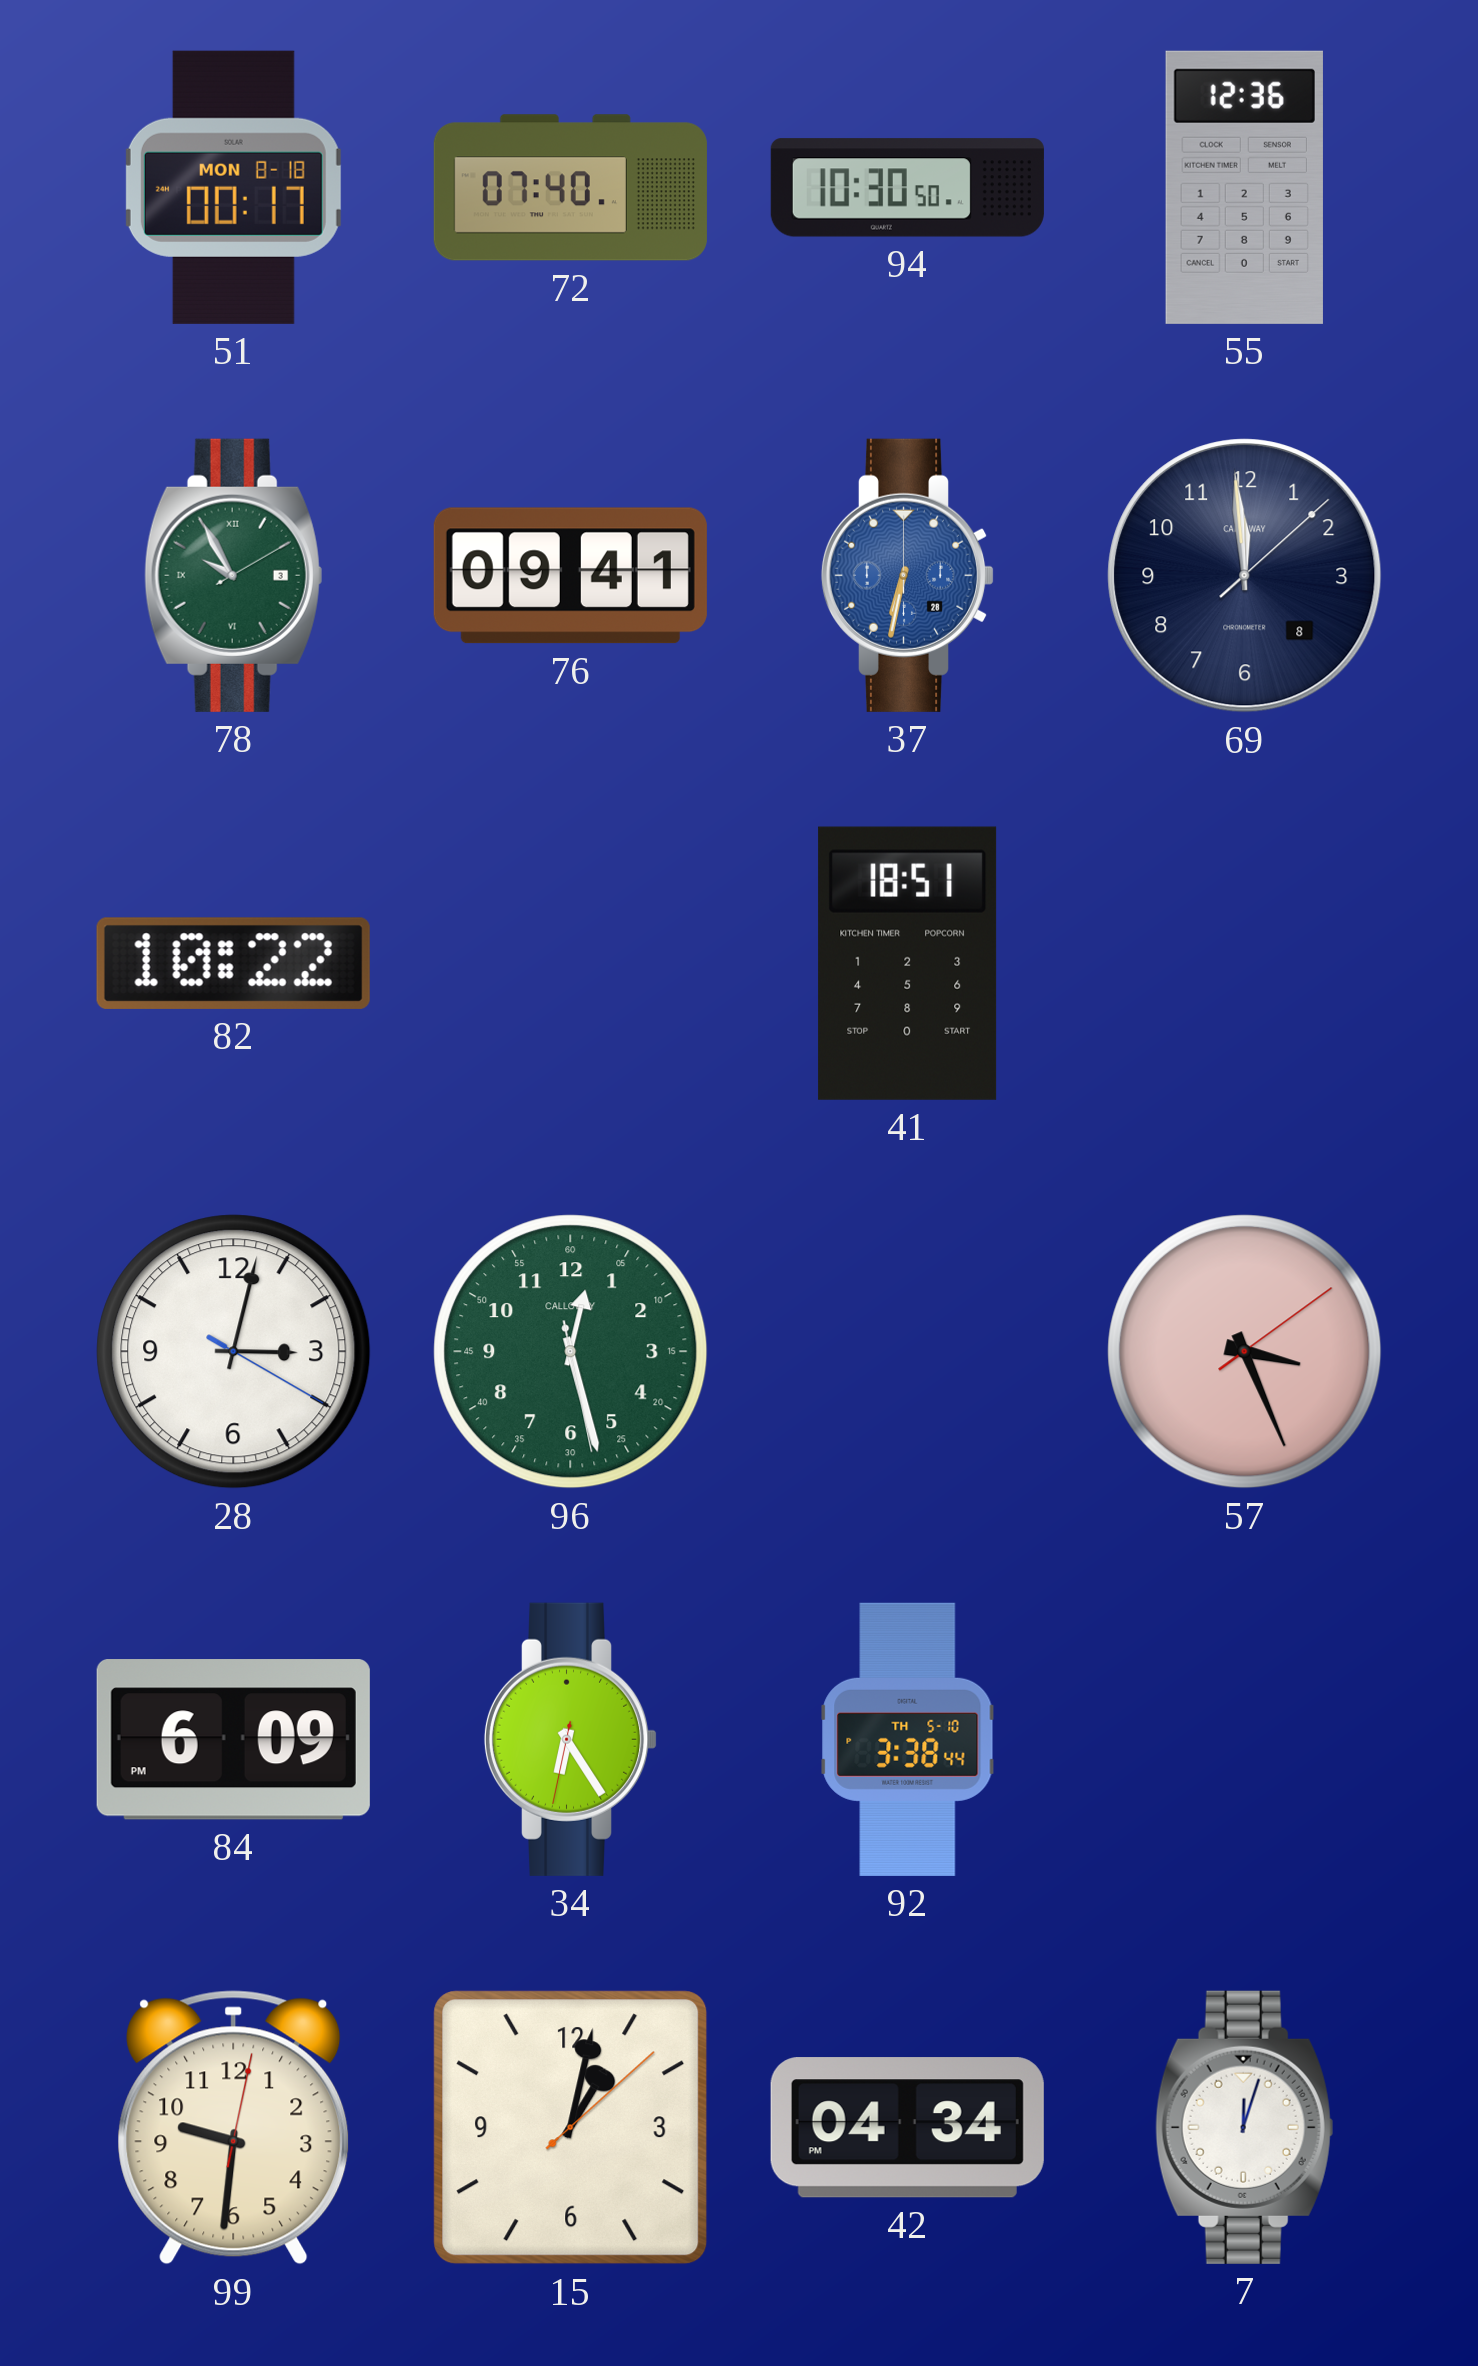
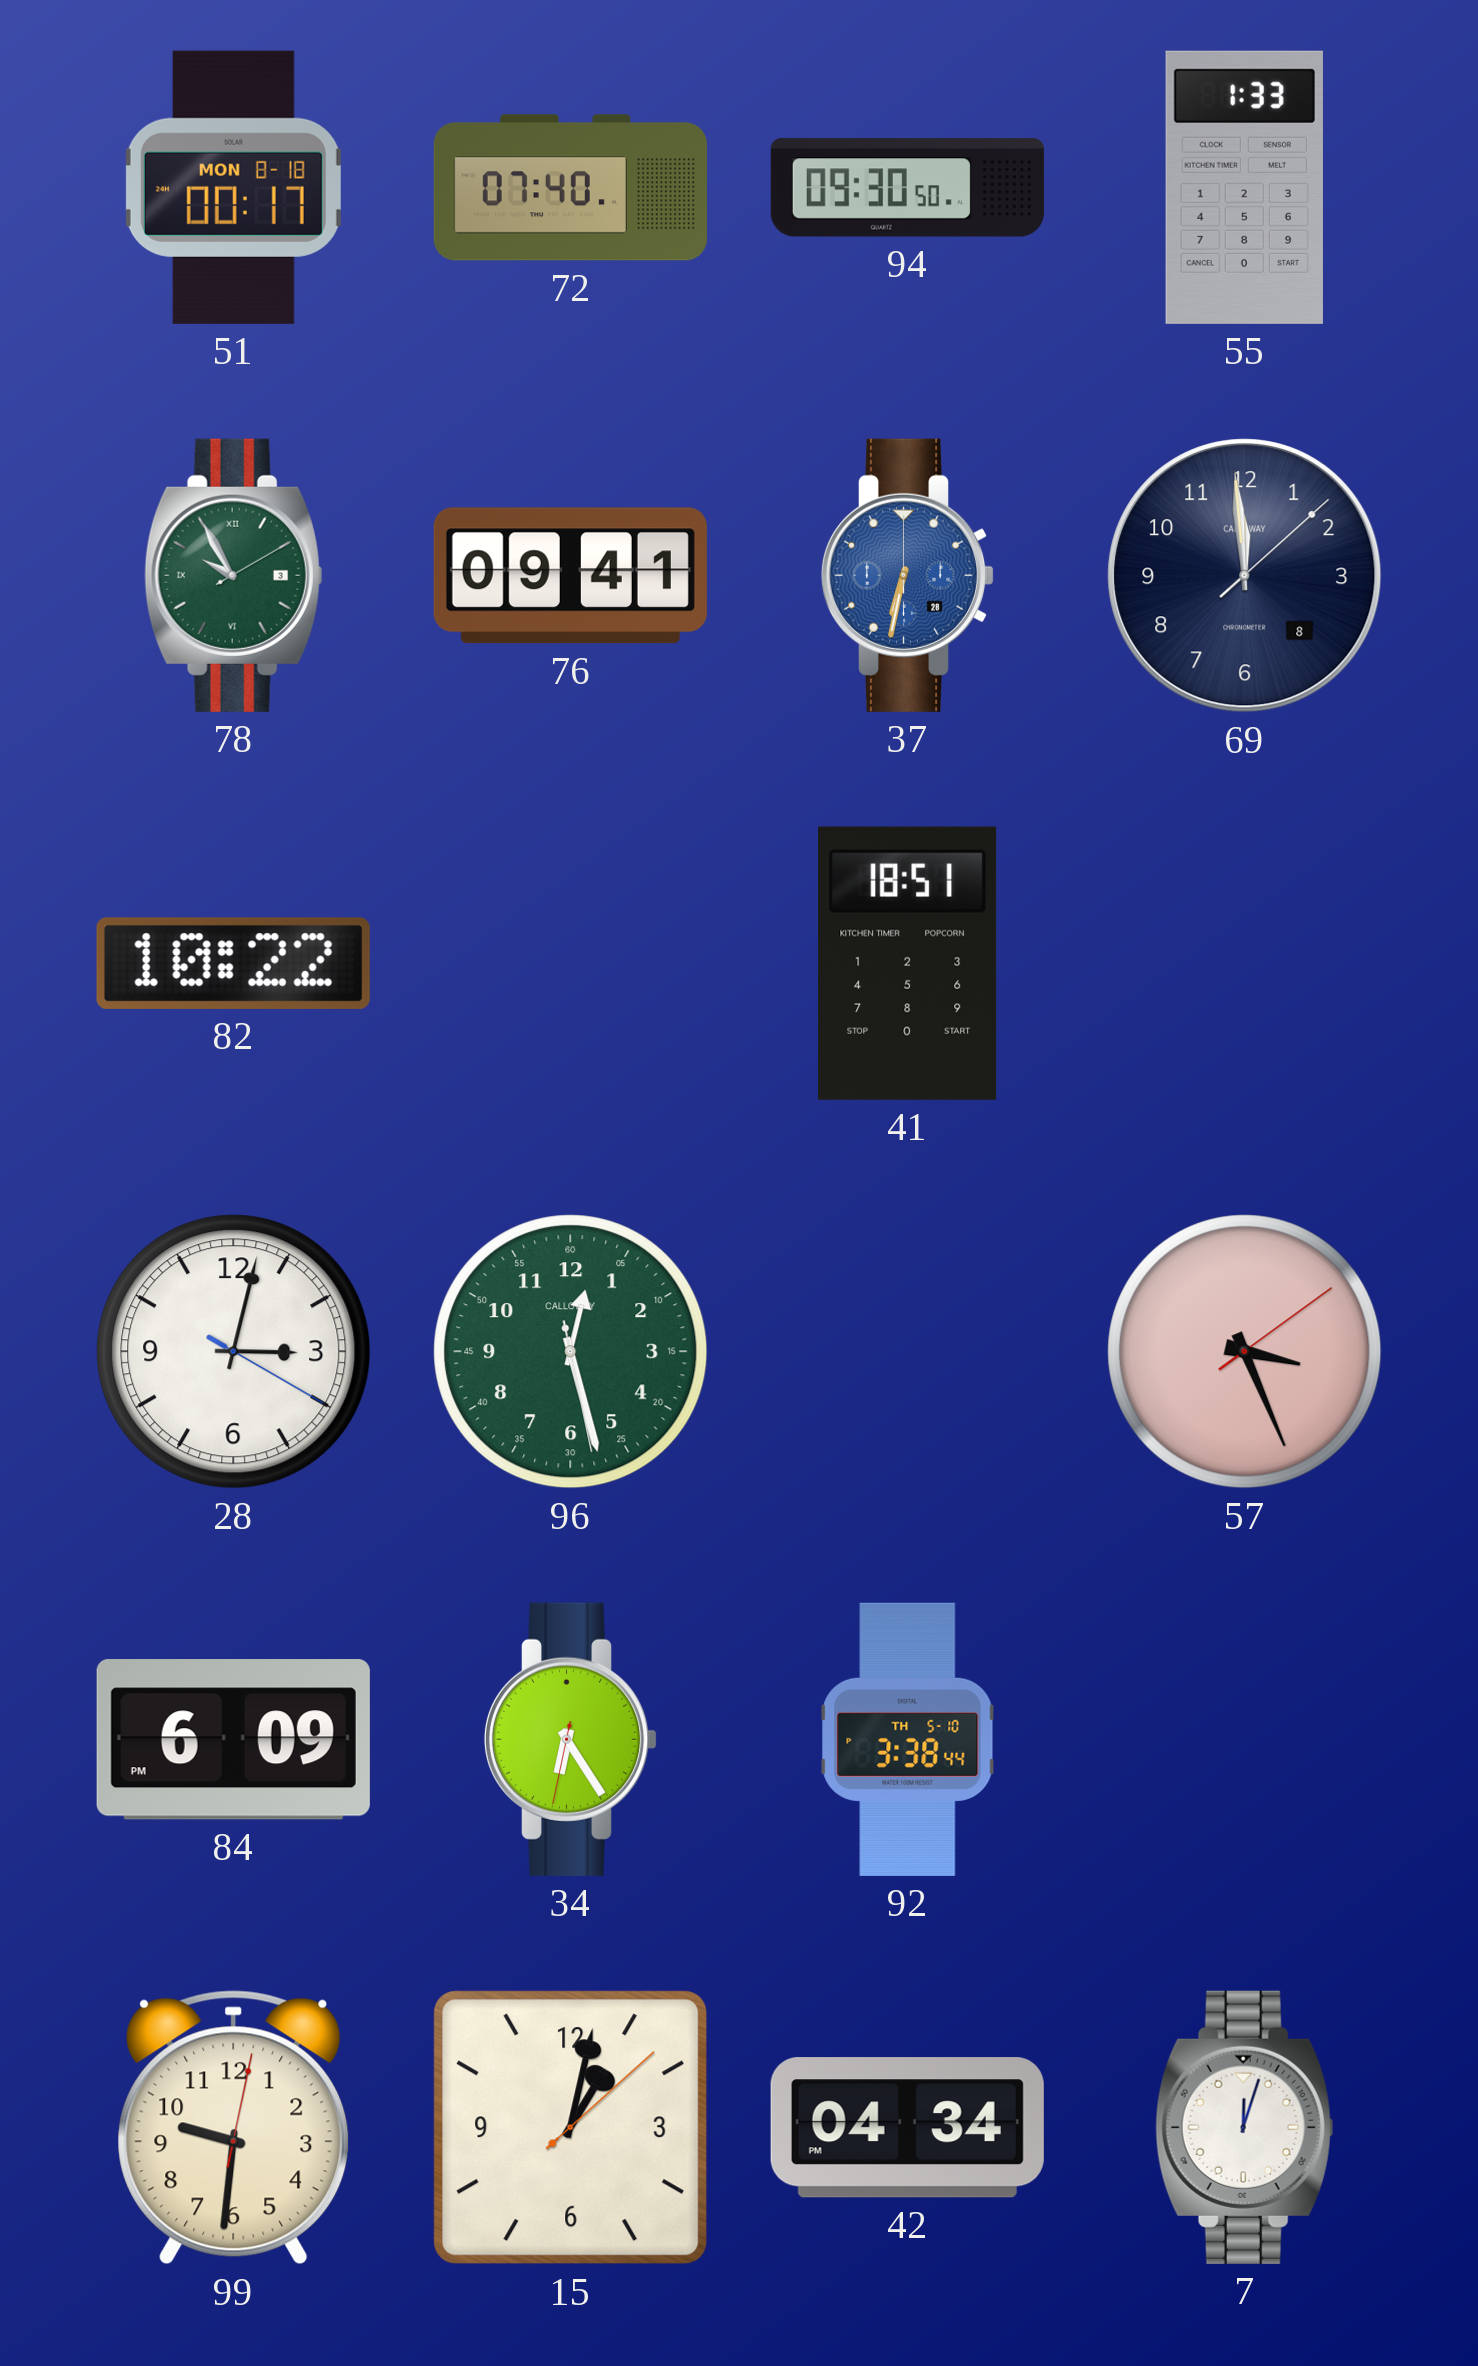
94: 10:30 -> 09:30
55: 12:36 -> 1:33
